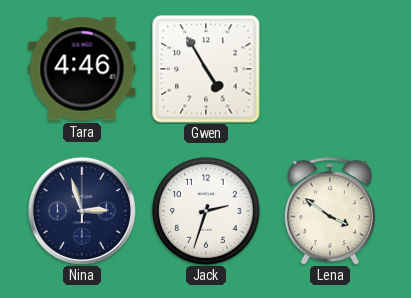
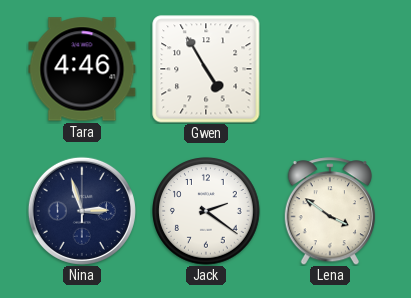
Jack: 2:33 -> 2:21
